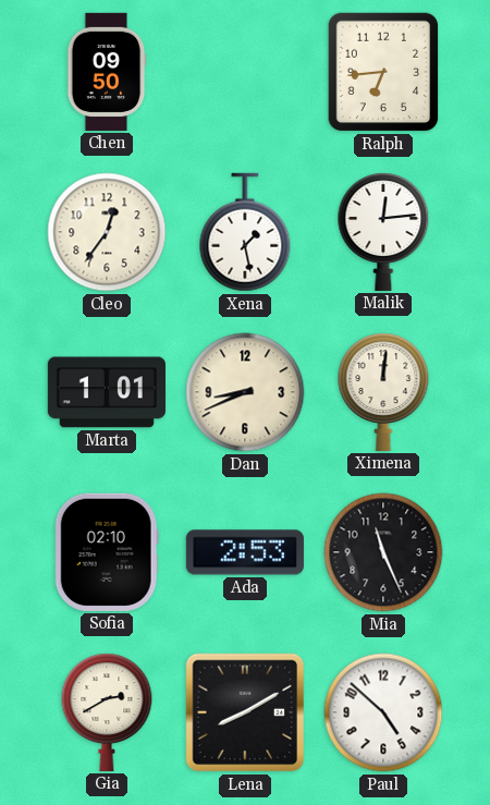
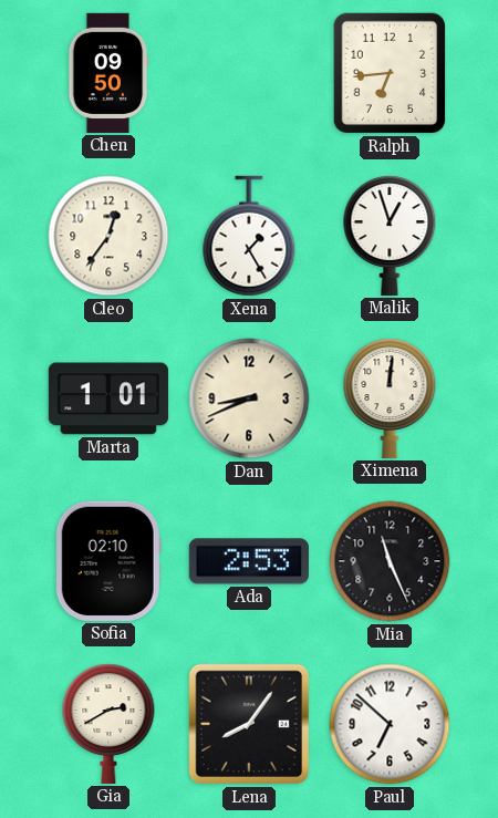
Xena: 1:28 -> 1:25
Malik: 12:14 -> 12:57
Lena: 8:10 -> 8:06
Paul: 4:52 -> 6:52
